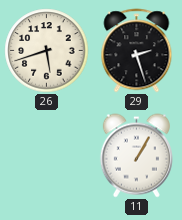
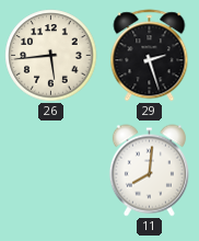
26: 5:42 -> 5:44
11: 1:05 -> 8:01
